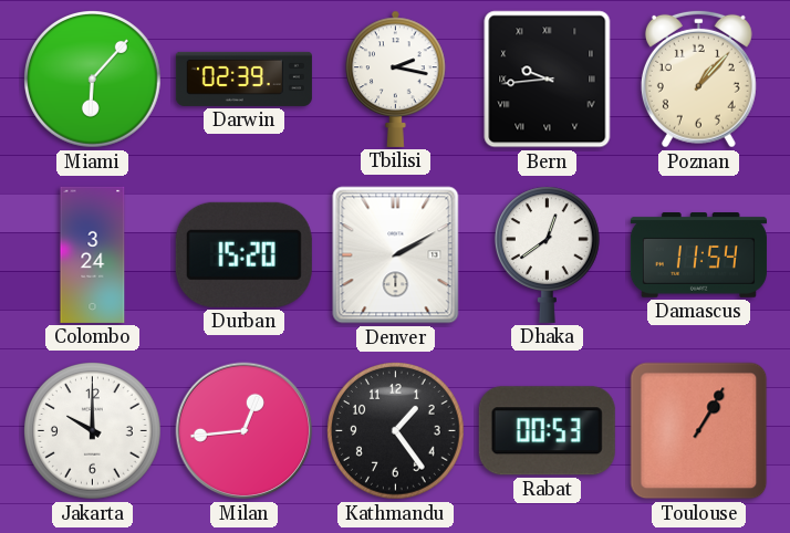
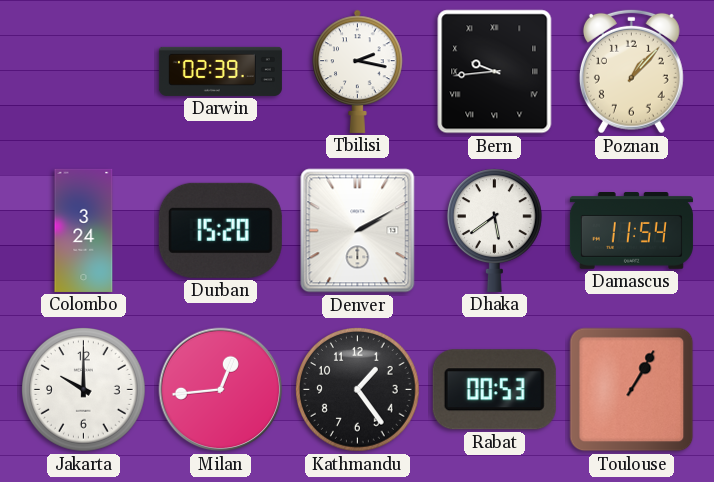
Miami: 6:07 -> none
Dhaka: 12:39 -> 5:39
